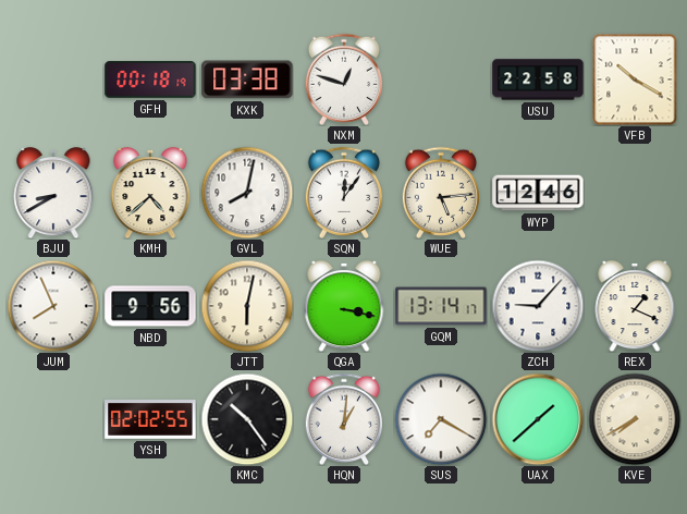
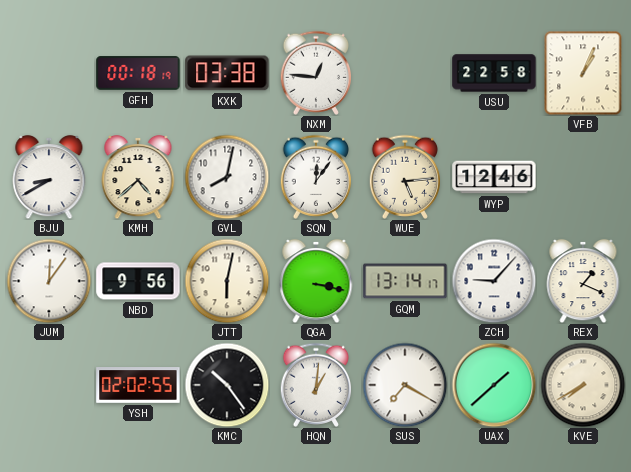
NXM: 12:48 -> 12:46
VFB: 10:20 -> 1:04
JUM: 7:56 -> 12:06
